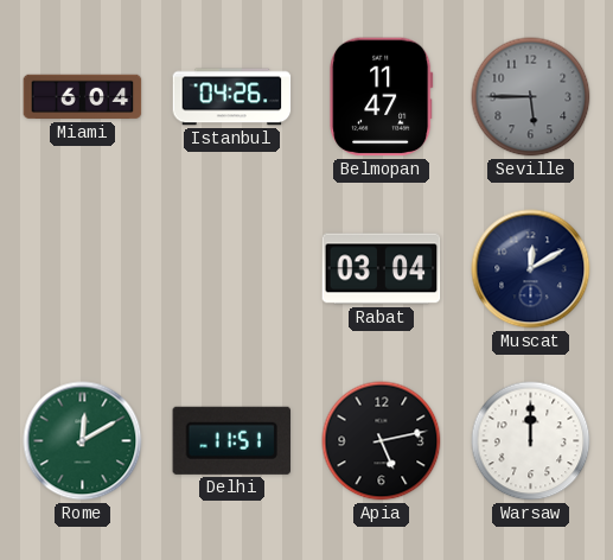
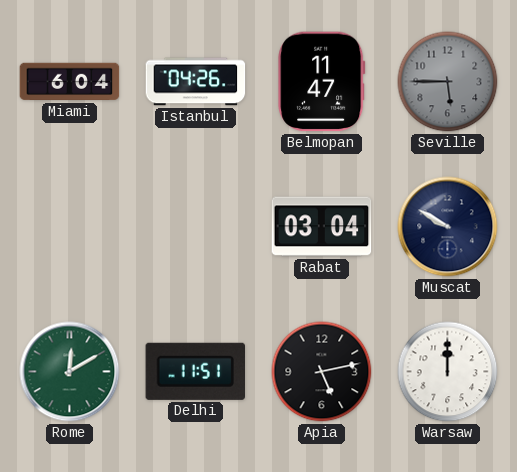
Muscat: 12:10 -> 9:50
